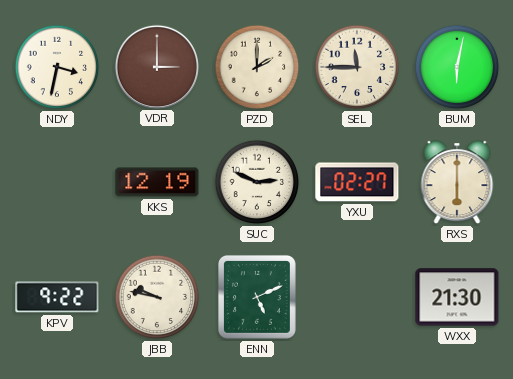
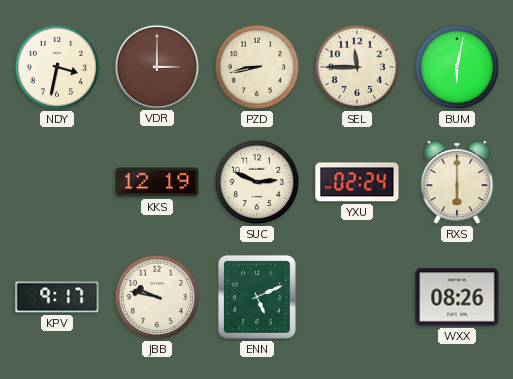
PZD: 2:00 -> 8:43
YXU: 02:27 -> 02:24
KPV: 9:22 -> 9:17
WXX: 21:30 -> 08:26
